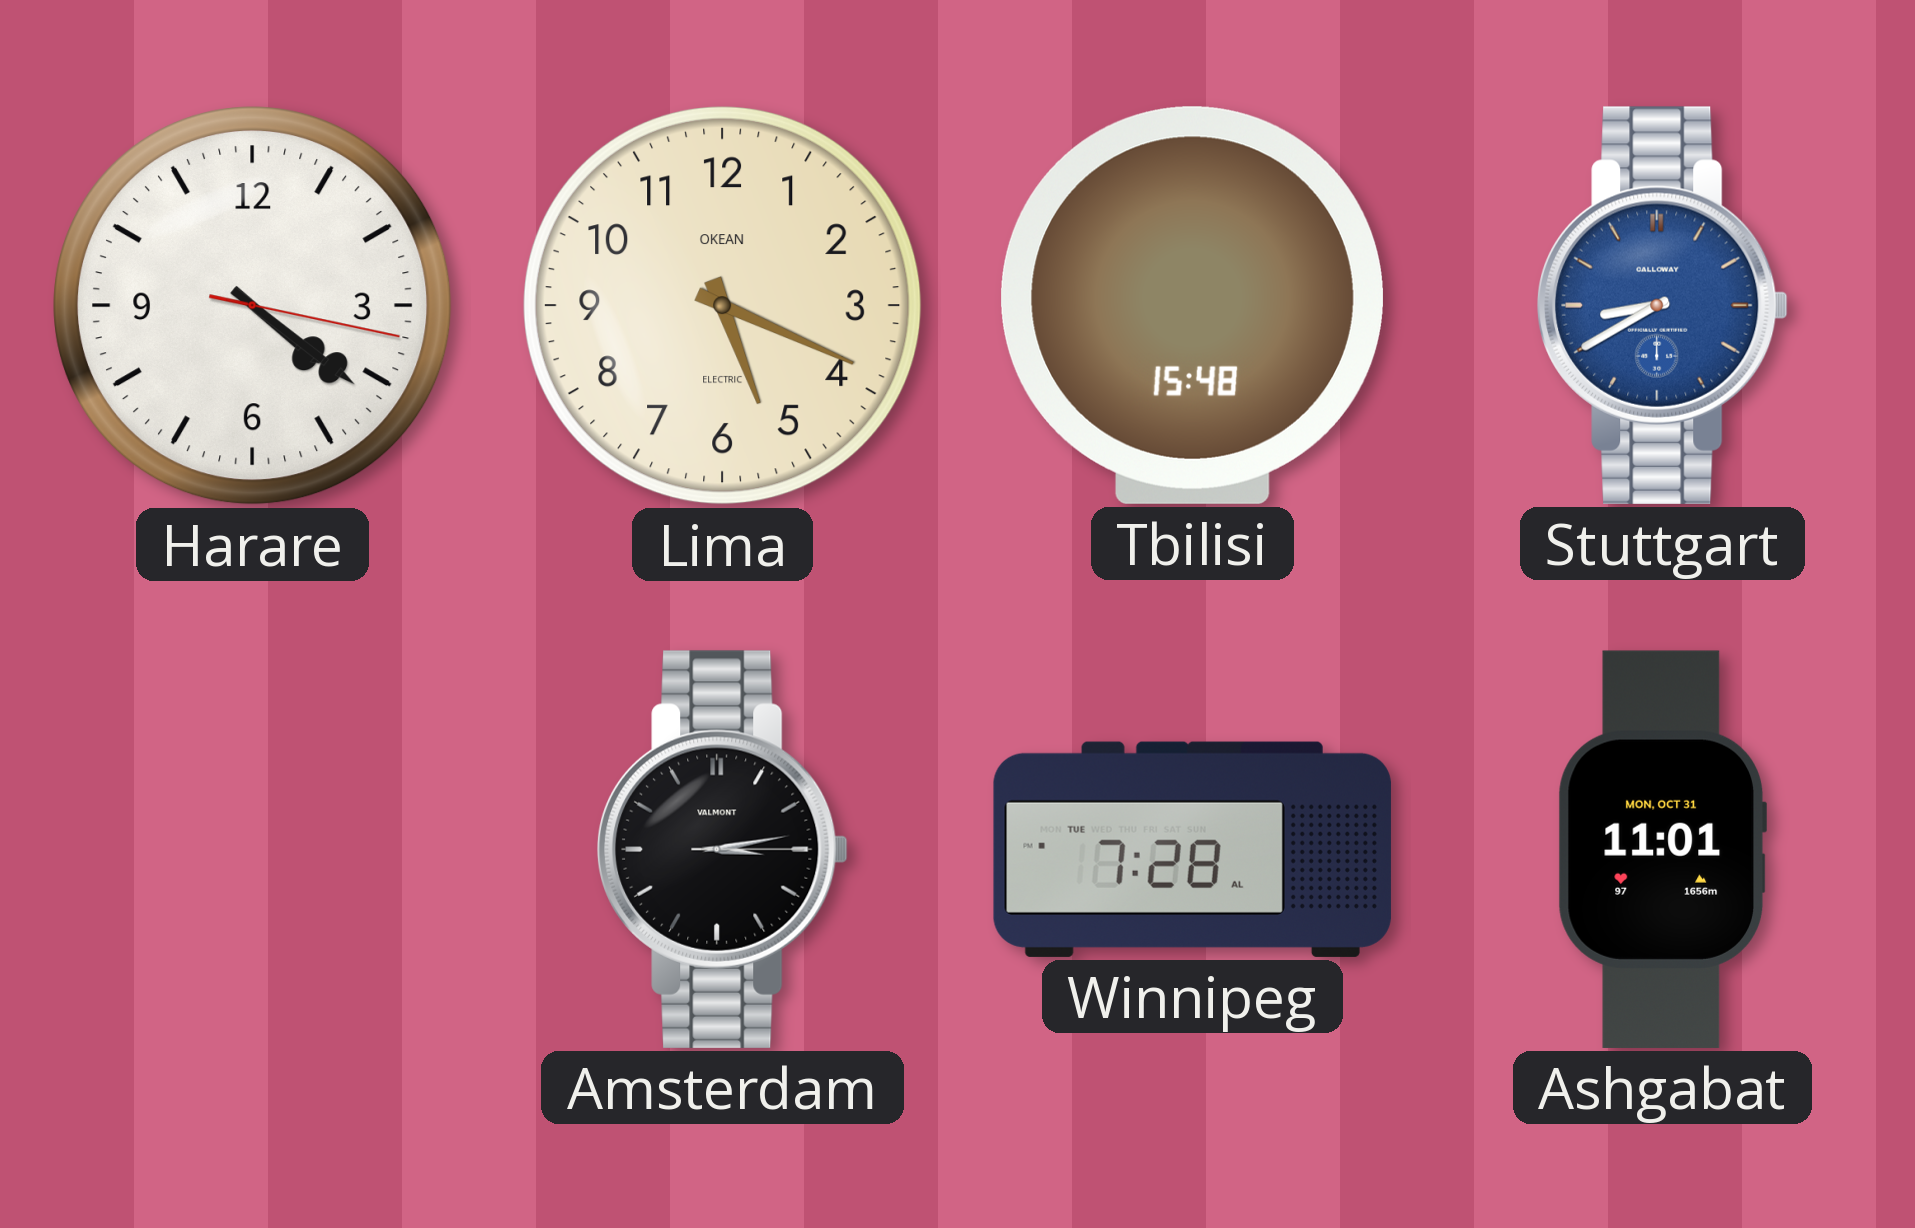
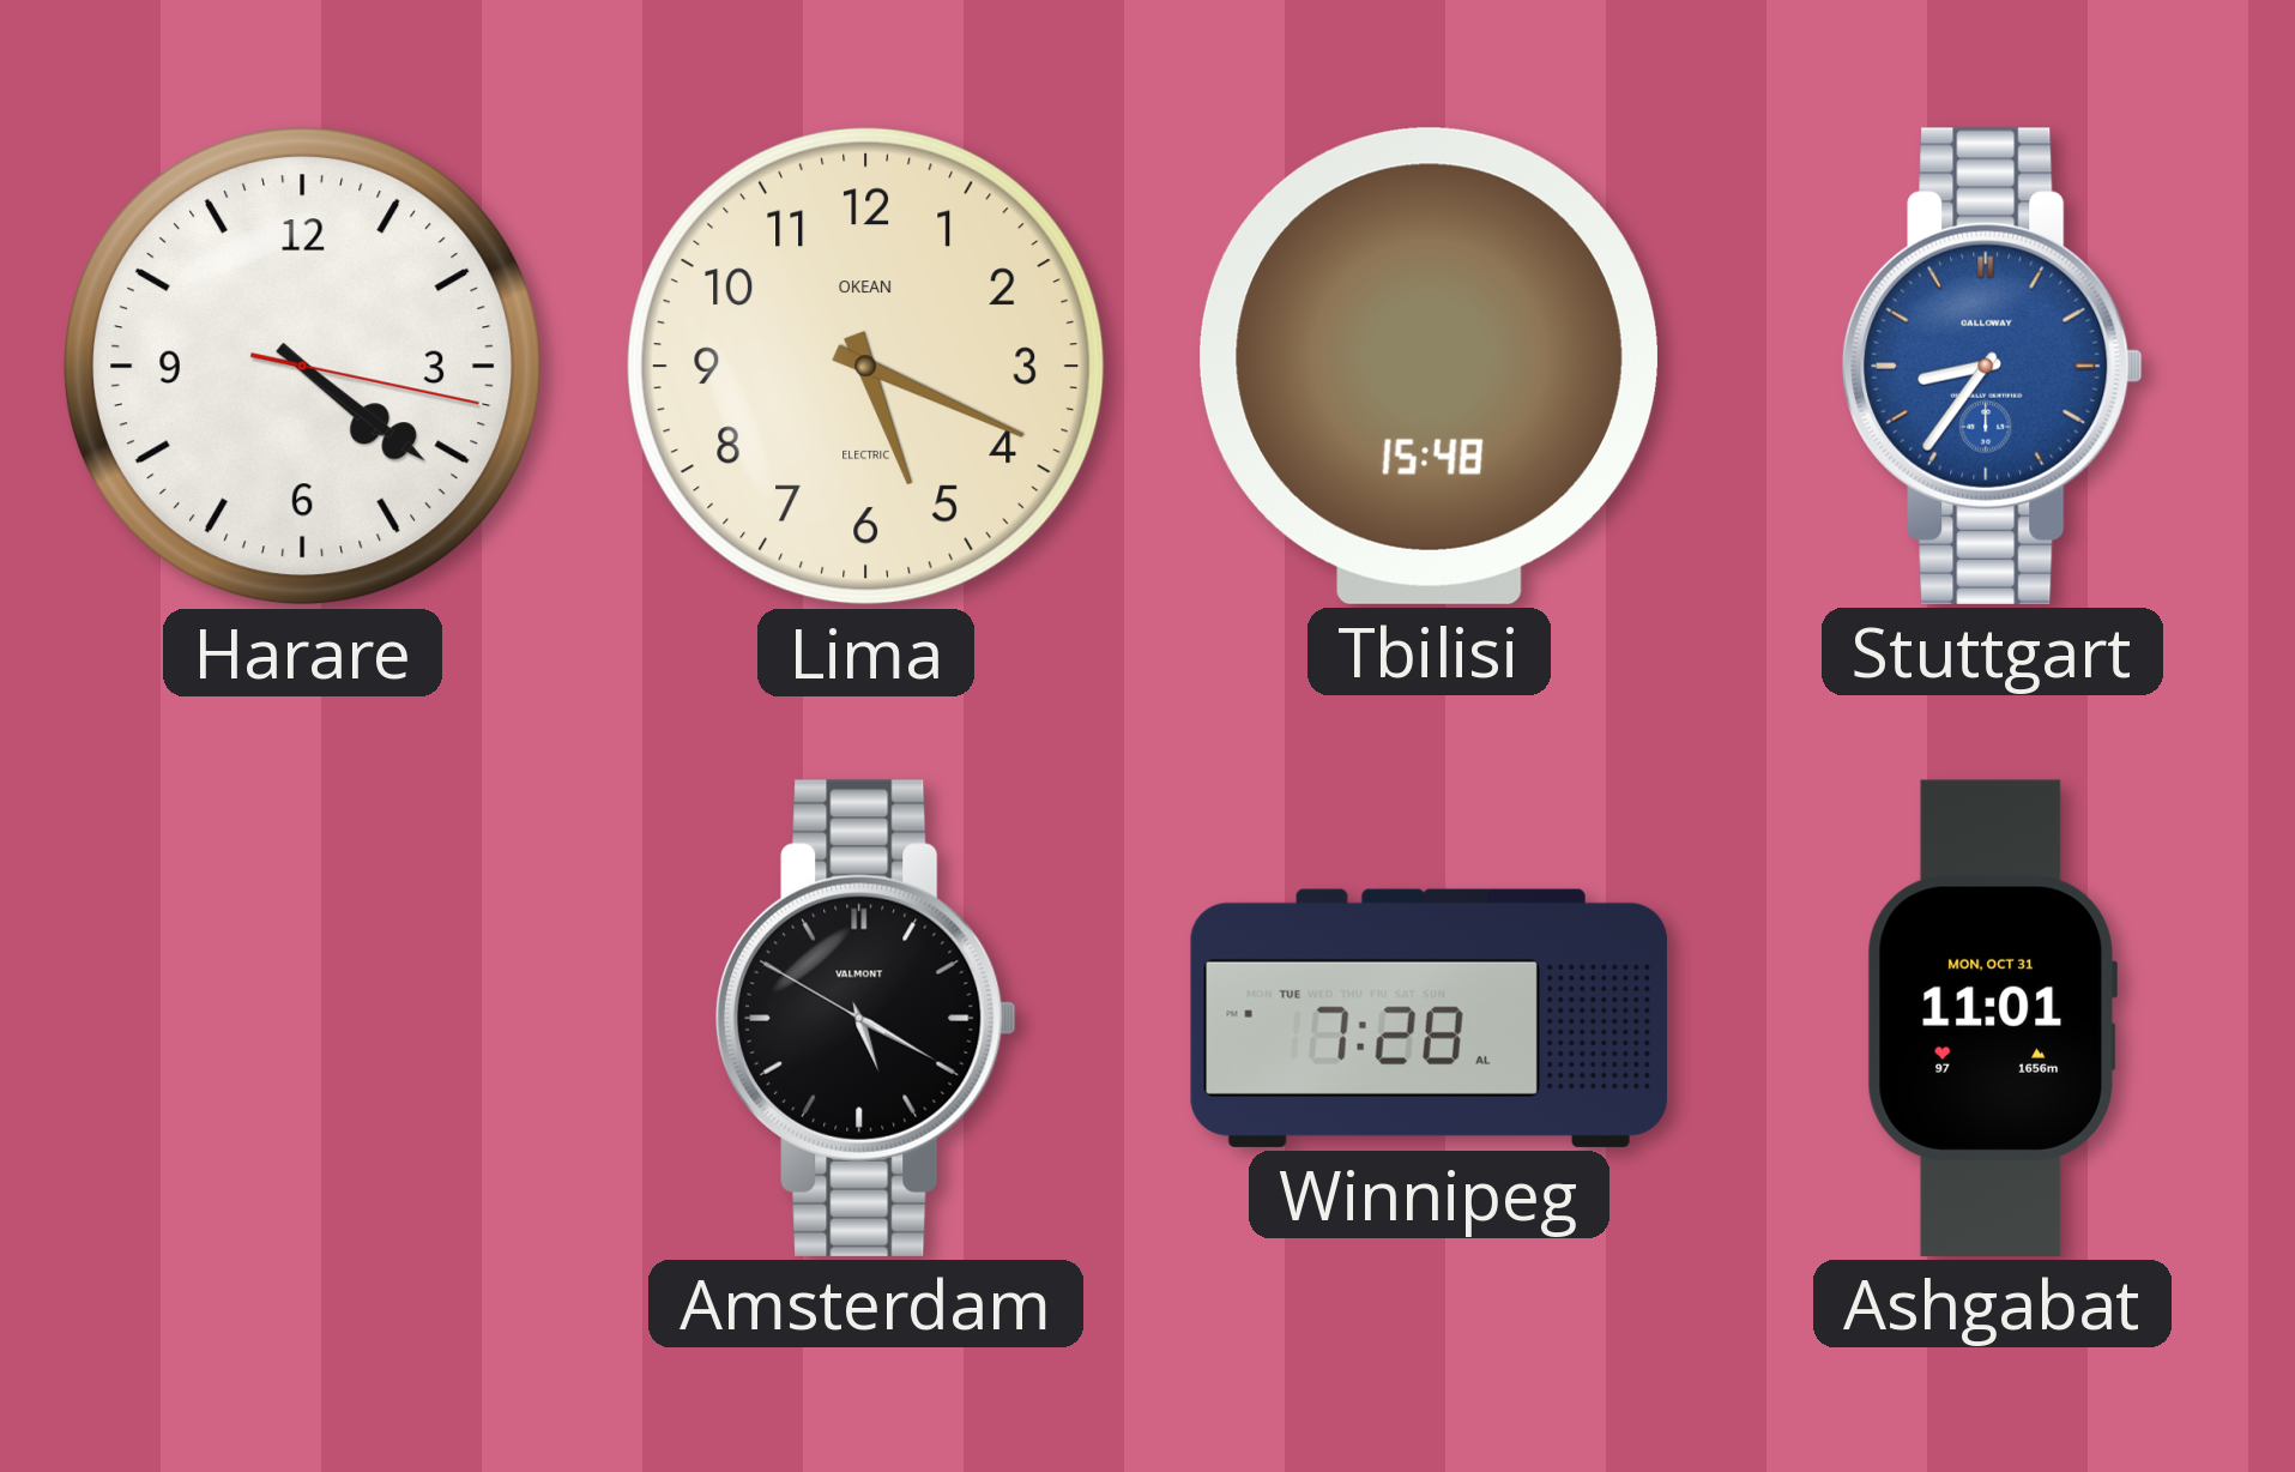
Stuttgart: 8:40 -> 8:36
Amsterdam: 3:13 -> 5:19
